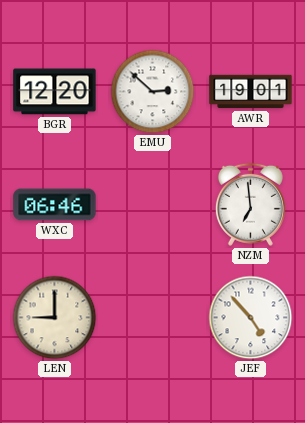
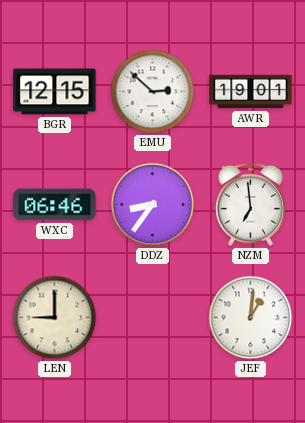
BGR: 12:20 -> 12:15
DDZ: none -> 8:36
JEF: 4:53 -> 1:01
